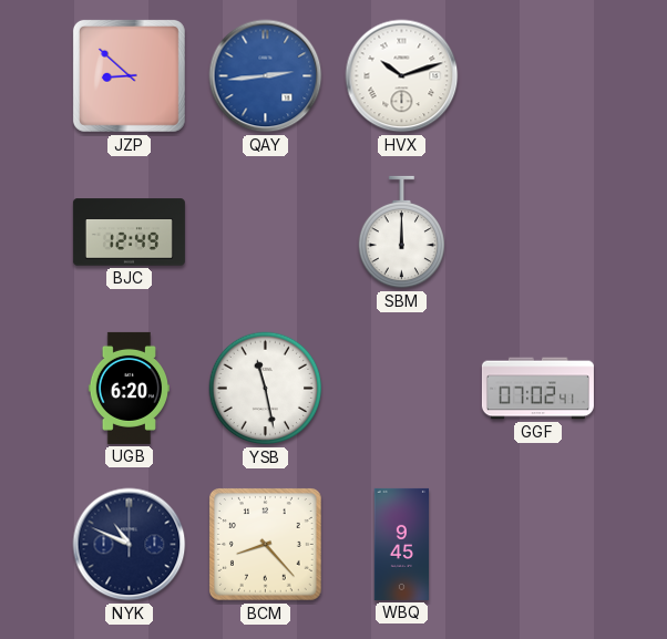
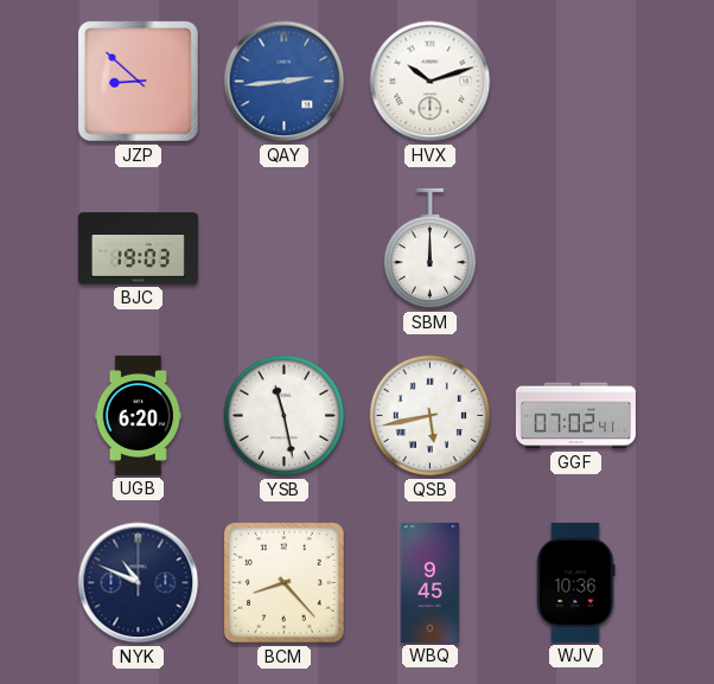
BJC: 12:49 -> 19:03
QSB: none -> 5:43
WJV: none -> 10:36
